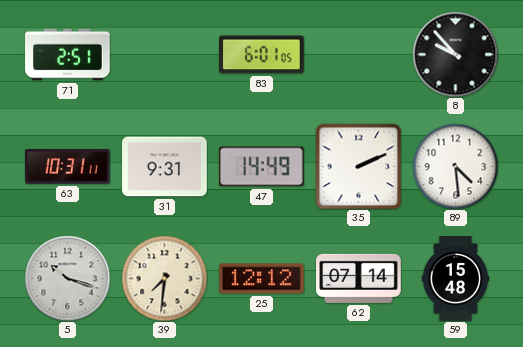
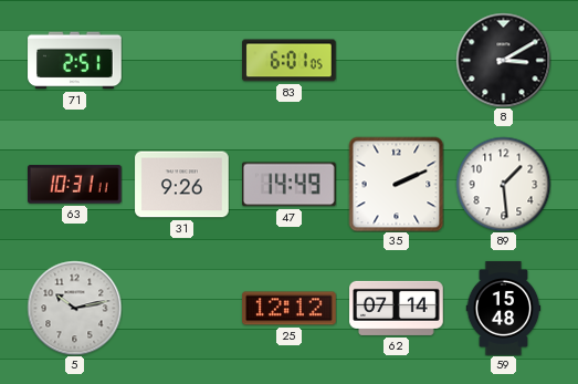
8: 9:53 -> 3:10
31: 9:31 -> 9:26
89: 4:29 -> 1:29
5: 10:18 -> 10:13
39: 7:31 -> none
